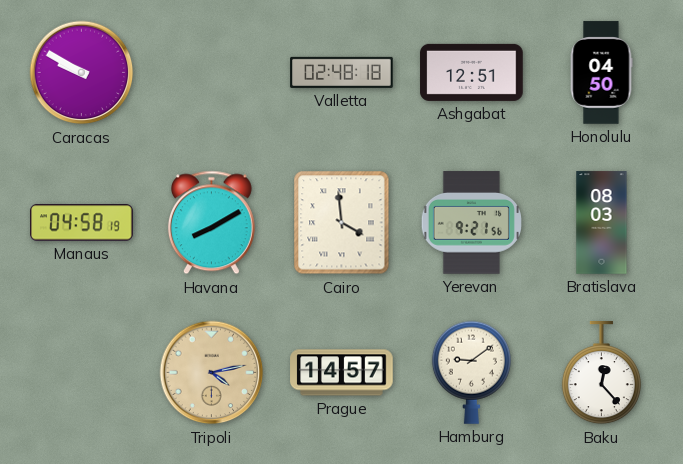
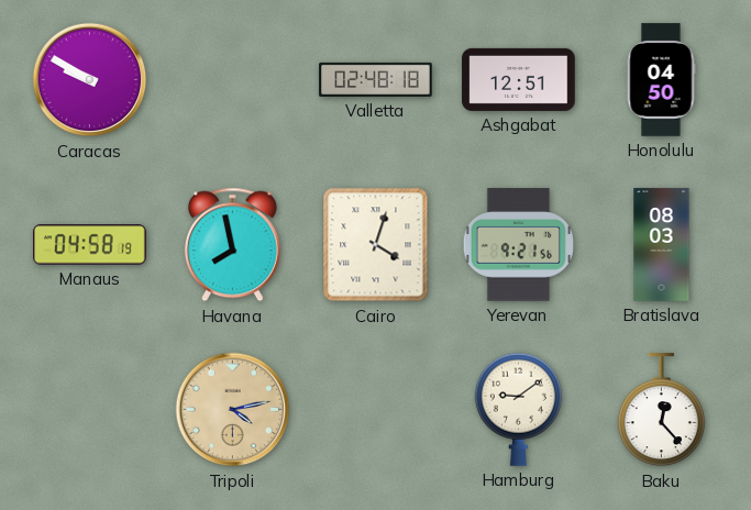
Havana: 8:10 -> 7:58
Cairo: 3:59 -> 4:03
Prague: 14:57 -> none
